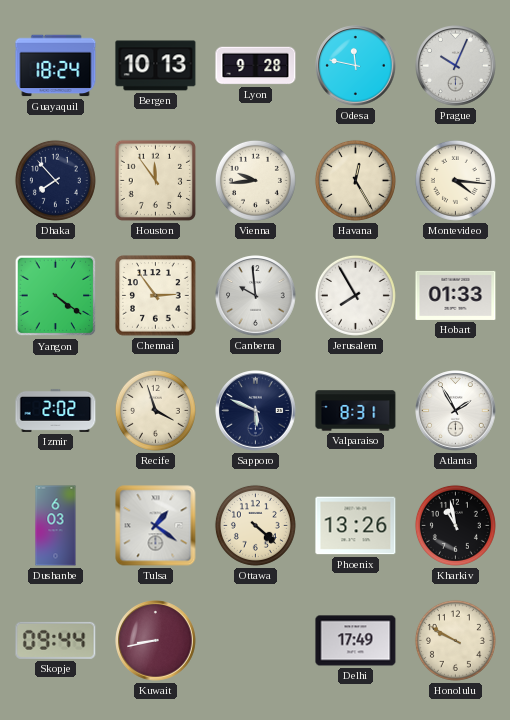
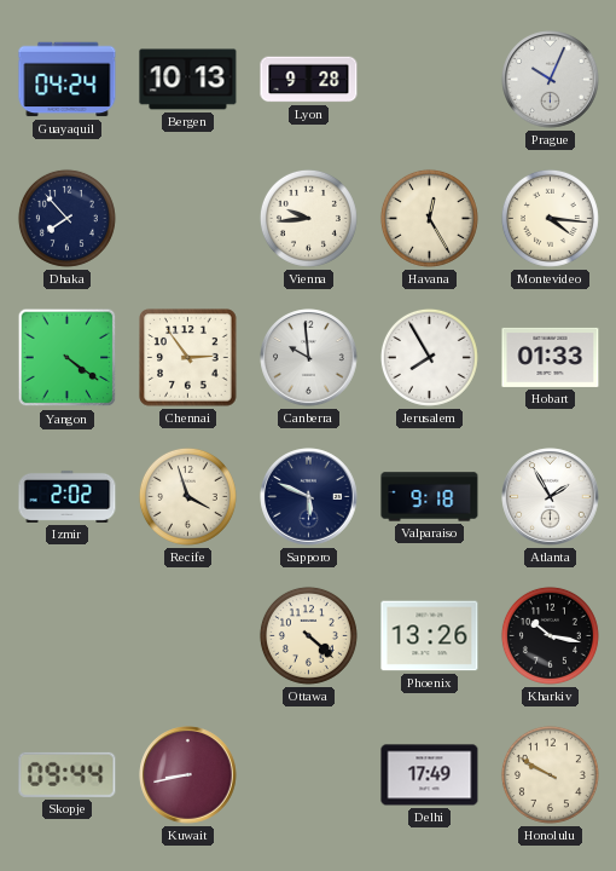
Guayaquil: 18:24 -> 04:24
Odesa: 11:47 -> none
Houston: 11:54 -> none
Valparaiso: 8:31 -> 9:18
Dushanbe: 6:03 -> none
Tulsa: 1:21 -> none
Kharkiv: 10:58 -> 10:17
